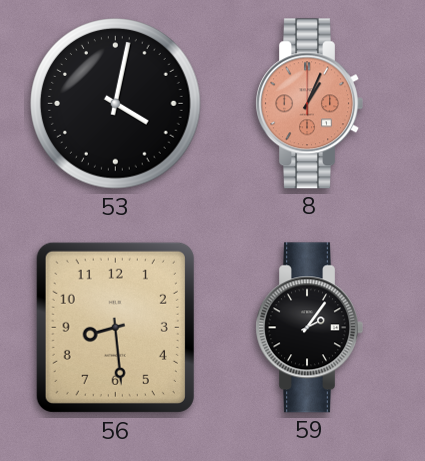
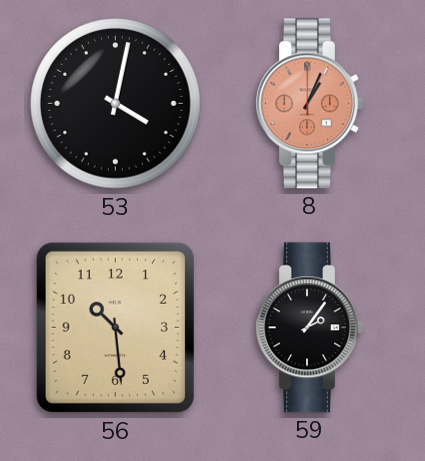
56: 8:29 -> 10:29
